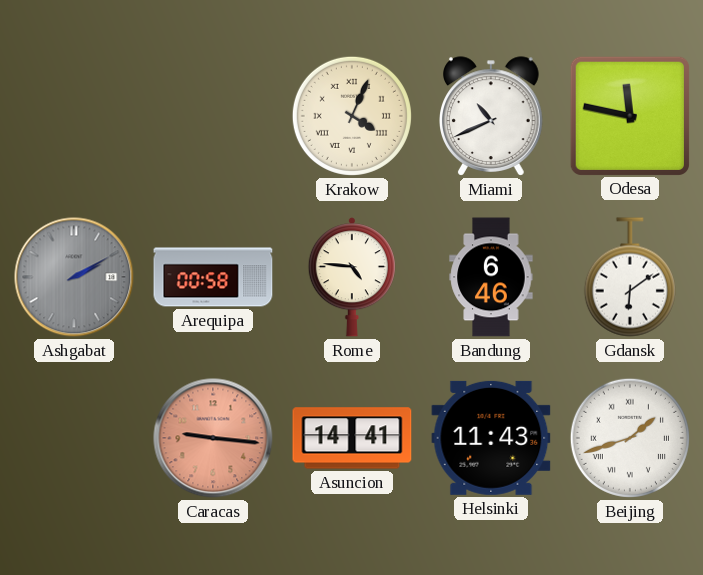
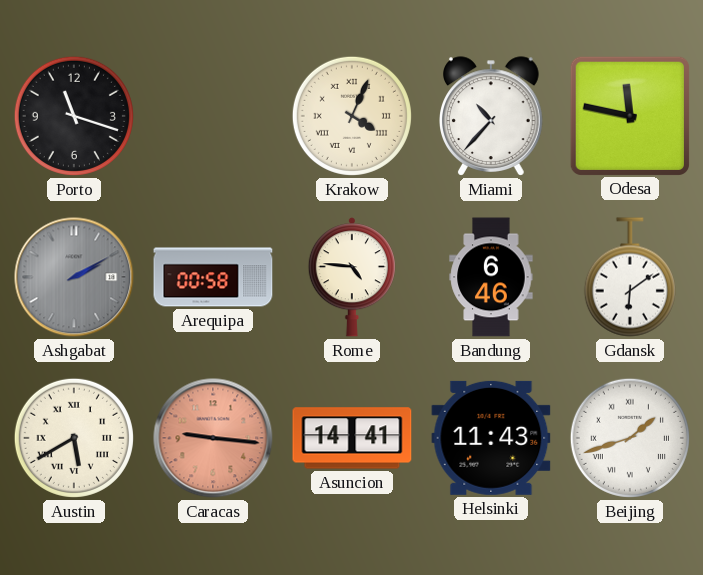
Porto: none -> 11:18
Miami: 10:41 -> 10:37
Austin: none -> 5:40
